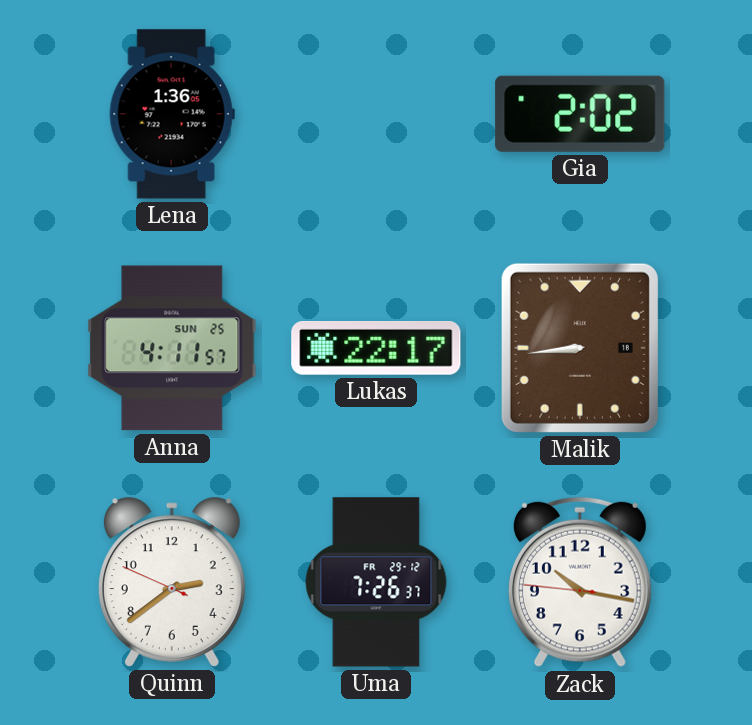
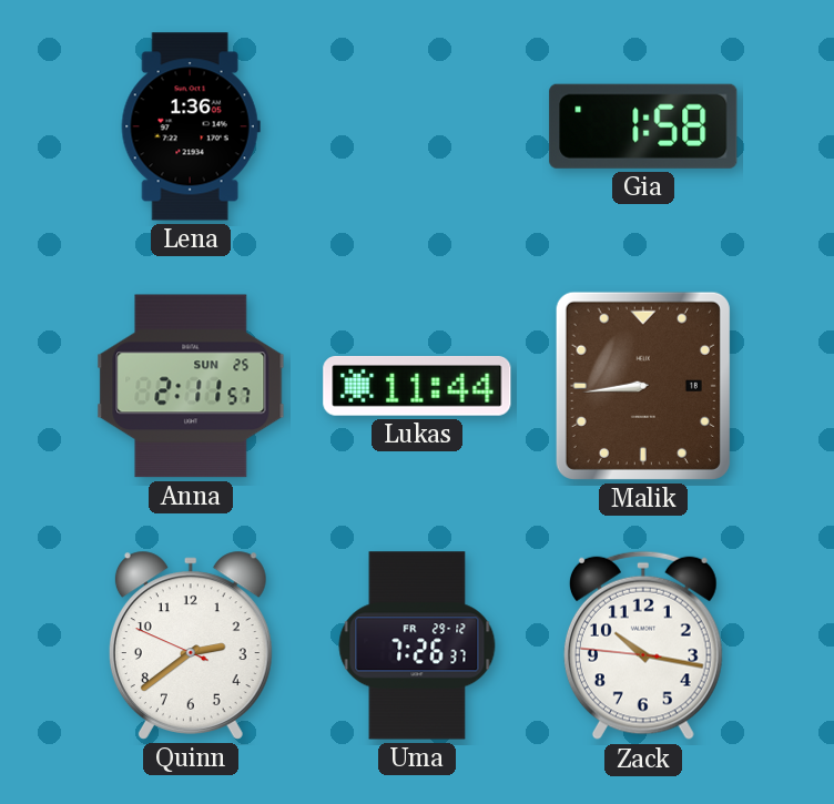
Gia: 2:02 -> 1:58
Anna: 4:11 -> 2:11
Lukas: 22:17 -> 11:44
